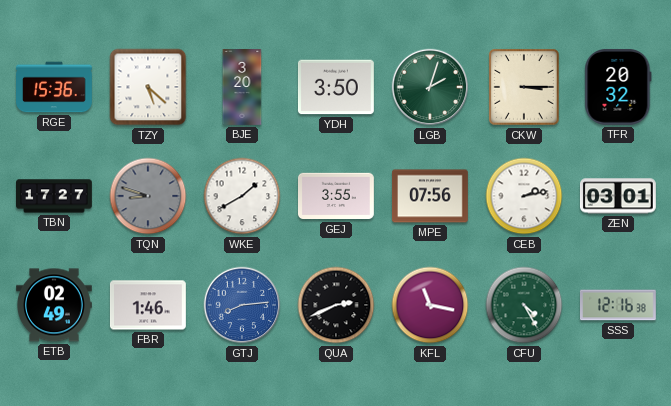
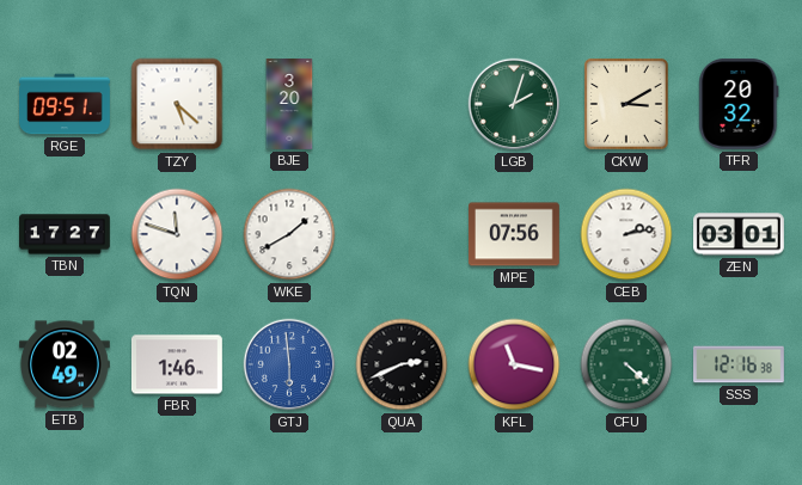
RGE: 15:36 -> 09:51
YDH: 3:50 -> none
CKW: 3:15 -> 3:10
TQN: 8:48 -> 11:48
TQN dial: grey -> white
GEJ: 3:55 -> none
GTJ: 8:14 -> 5:59
CFU: 4:25 -> 4:22
